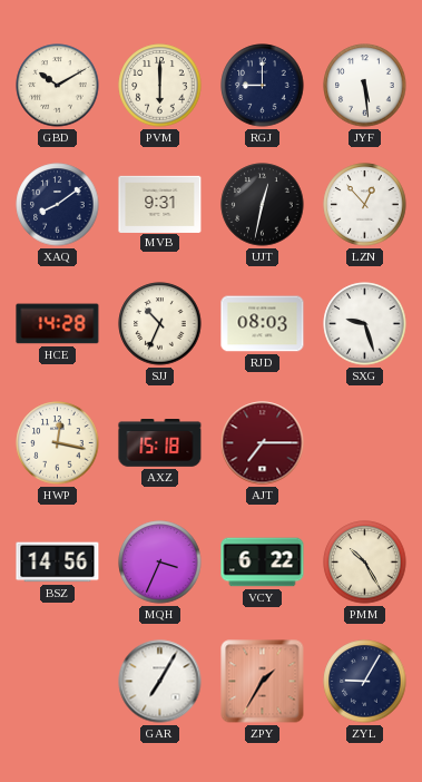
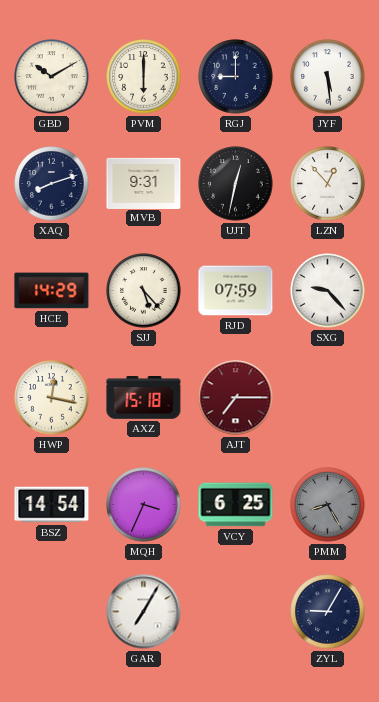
XAQ: 8:09 -> 8:12
HCE: 14:28 -> 14:29
SJJ: 10:34 -> 5:23
RJD: 08:03 -> 07:59
SXG: 9:27 -> 9:23
BSZ: 14:56 -> 14:54
VCY: 6:22 -> 6:25
PMM: 10:25 -> 8:25
PMM dial: cream -> grey
ZPY: 1:35 -> none
